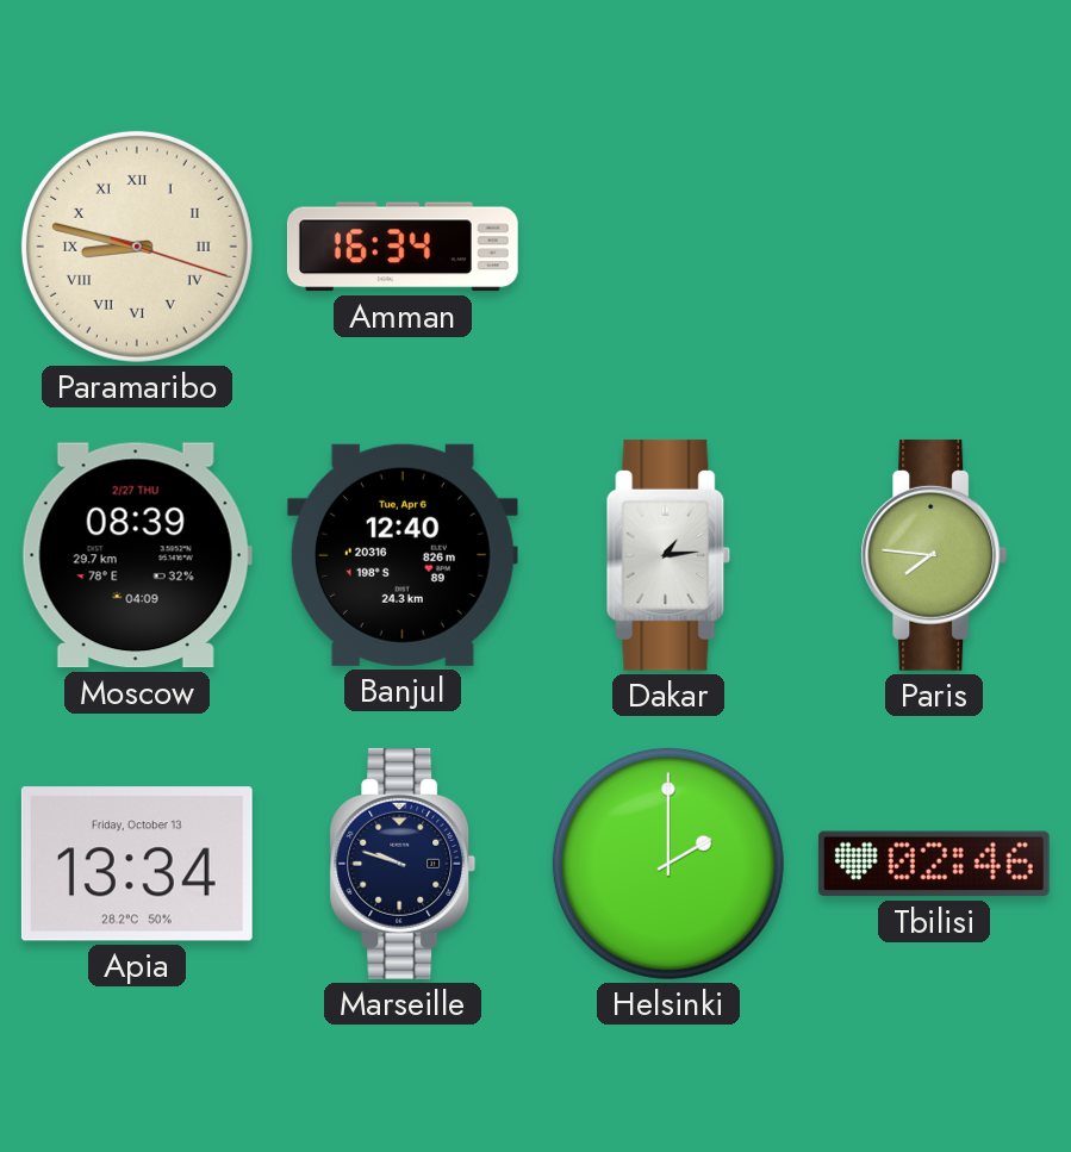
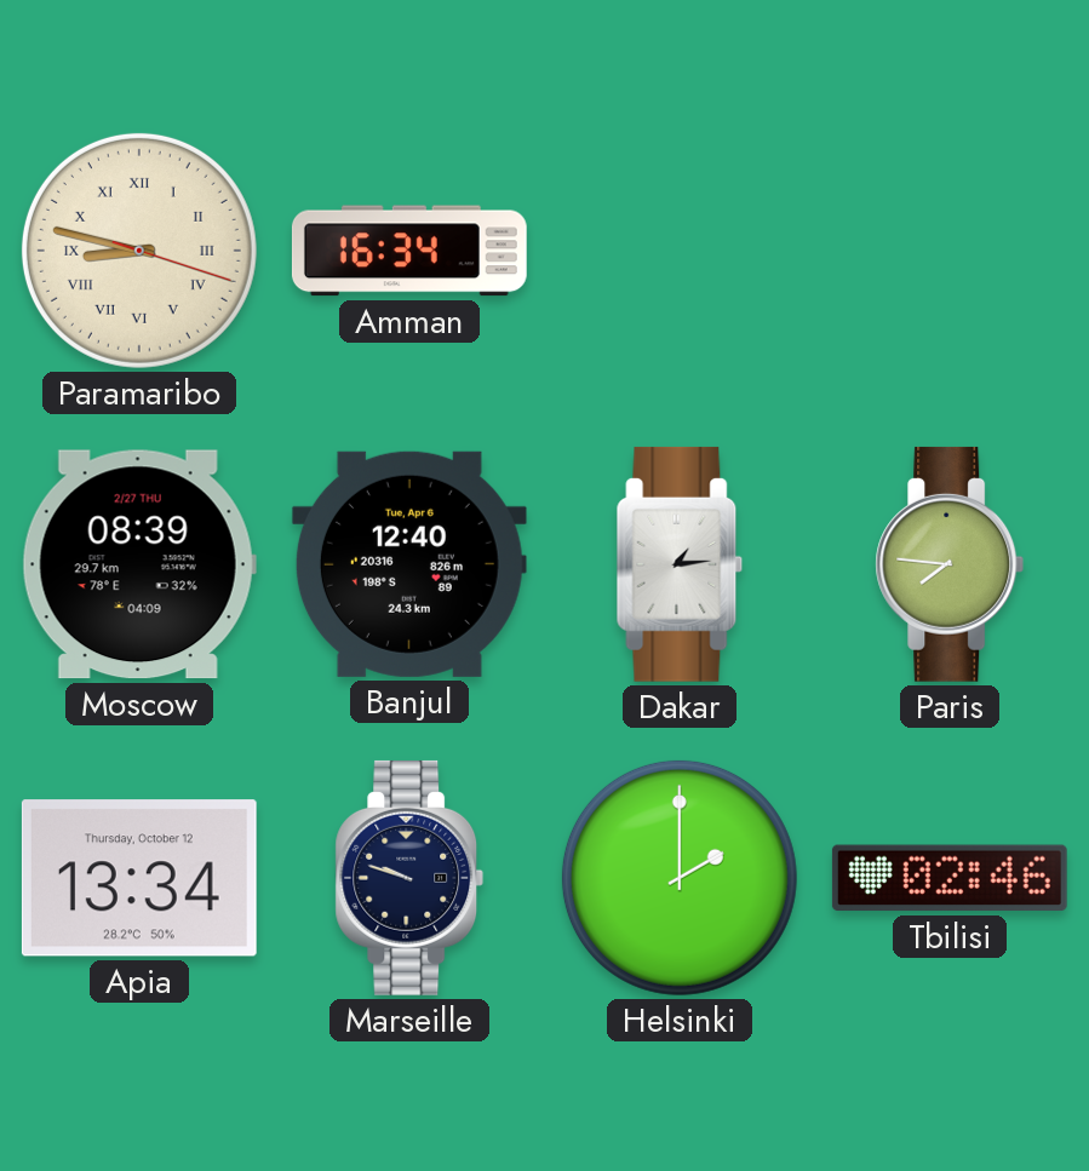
Apia date: Friday, October 13 -> Thursday, October 12
